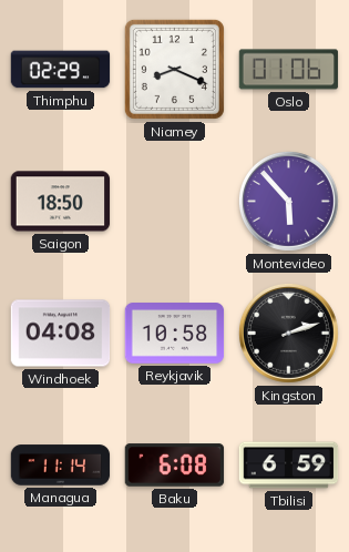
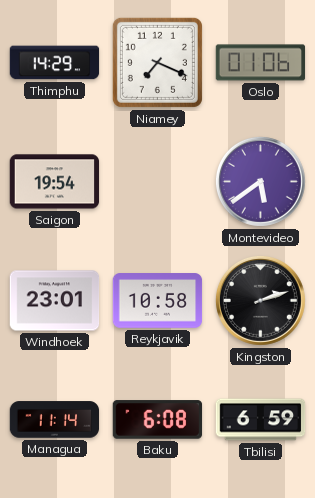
Thimphu: 02:29 -> 14:29
Niamey: 8:19 -> 7:19
Saigon: 18:50 -> 19:54
Montevideo: 5:53 -> 5:39
Windhoek: 04:08 -> 23:01
